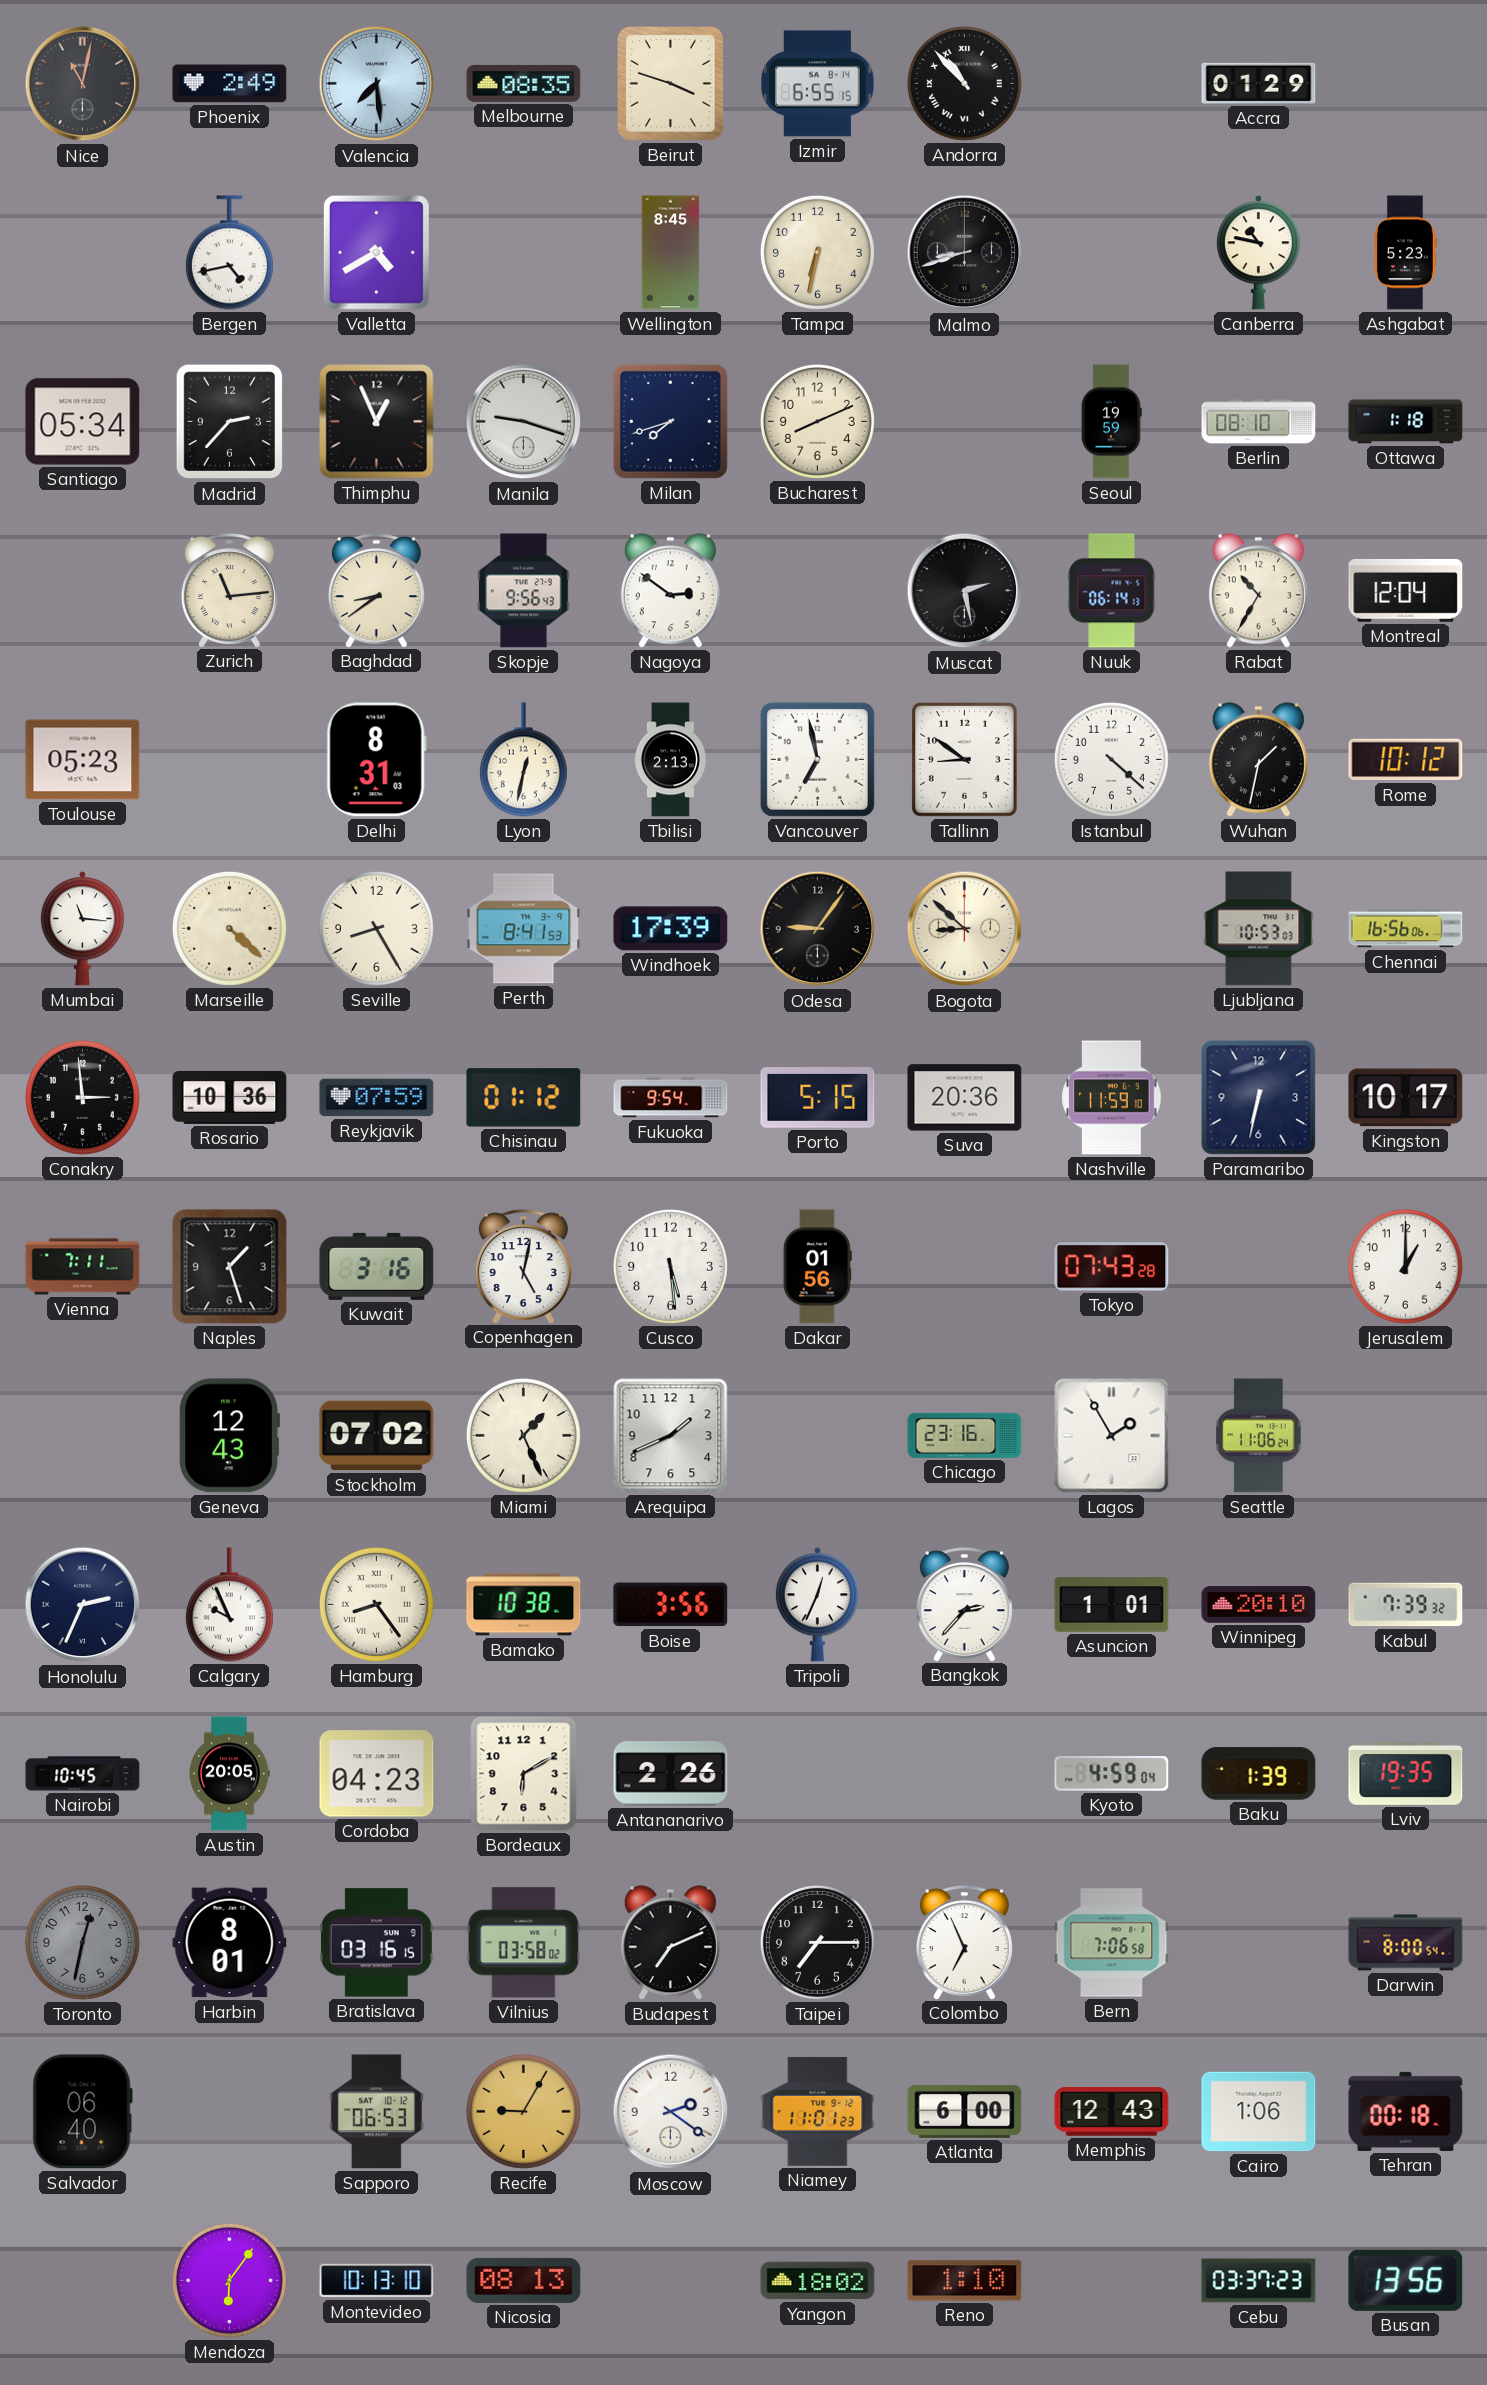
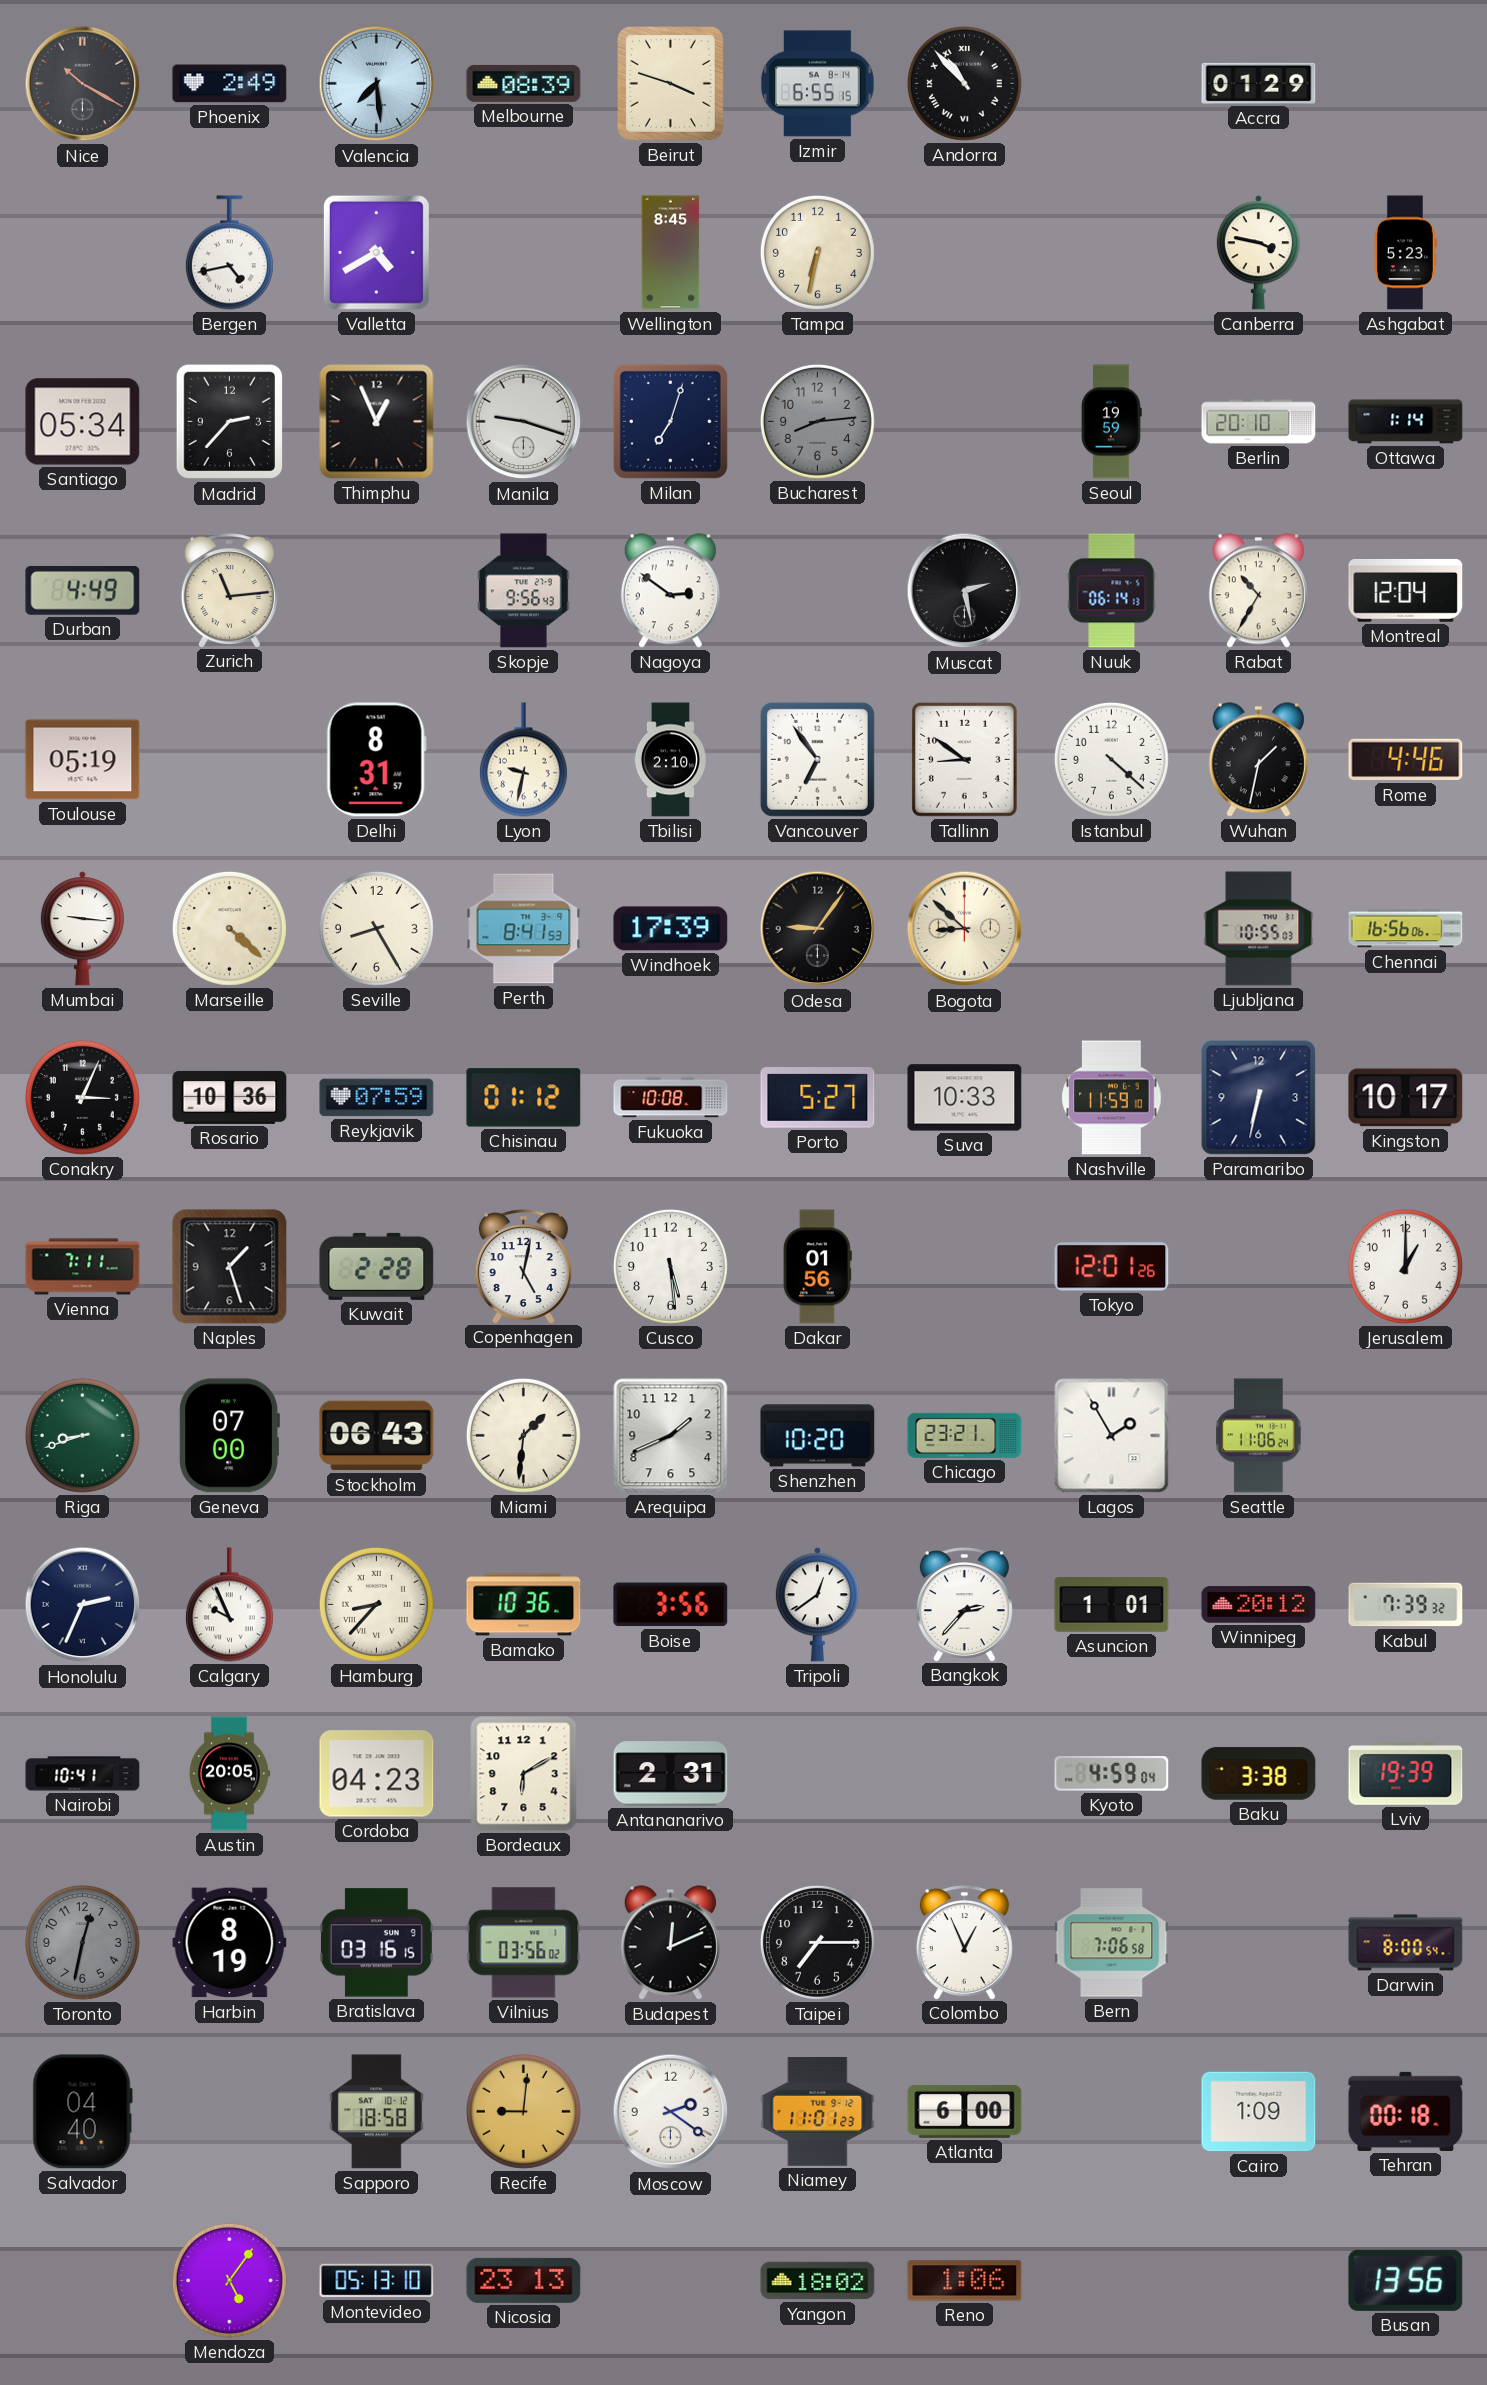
Nice: 11:02 -> 10:20
Melbourne: 08:35 -> 08:39
Malmo: 8:42 -> none
Canberra: 10:47 -> 3:47
Milan: 7:42 -> 7:03
Bucharest: 8:11 -> 8:14
Bucharest dial: cream -> grey
Berlin: 08:10 -> 20:10
Ottawa: 1:18 -> 1:14
Durban: none -> 4:49
Baghdad: 8:39 -> none
Toulouse: 05:23 -> 05:19
Delhi: 8:31:03 -> 8:31:57
Lyon: 12:32 -> 9:32
Tbilisi: 2:13 -> 2:10
Vancouver: 6:58 -> 6:54
Rome: 10:12 -> 4:46
Mumbai: 11:16 -> 9:16
Ljubljana: 10:53 -> 10:55
Conakry: 2:59 -> 3:04
Fukuoka: 9:54 -> 10:08
Porto: 5:15 -> 5:27
Suva: 20:36 -> 10:33
Kuwait: 3:16 -> 2:28
Tokyo: 07:43 -> 12:01
Riga: none -> 8:42
Geneva: 12:43 -> 07:00
Stockholm: 07:02 -> 06:43
Miami: 1:26 -> 1:31
Shenzhen: none -> 10:20
Chicago: 23:16 -> 23:21
Hamburg: 8:24 -> 8:37
Bamako: 10:38 -> 10:36
Tripoli: 12:34 -> 12:39
Winnipeg: 20:10 -> 20:12
Nairobi: 10:45 -> 10:41
Antananarivo: 2:26 -> 2:31
Baku: 1:39 -> 3:38
Lviv: 19:35 -> 19:39
Harbin: 8:01 -> 8:19
Vilnius: 03:58 -> 03:56
Budapest: 7:11 -> 12:11
Colombo: 6:56 -> 12:56
Salvador: 06:40 -> 04:40
Sapporo: 06:53 -> 18:58
Recife: 9:05 -> 9:01
Memphis: 12:43 -> none
Cairo: 1:06 -> 1:09
Mendoza: 6:06 -> 5:06
Montevideo: 10:13 -> 05:13
Nicosia: 08:13 -> 23:13
Reno: 1:10 -> 1:06
Cebu: 03:37 -> none
